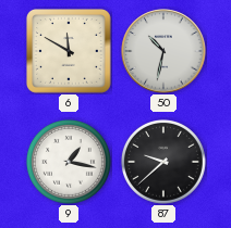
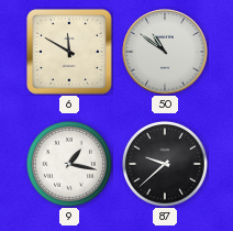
50: 10:32 -> 10:51
